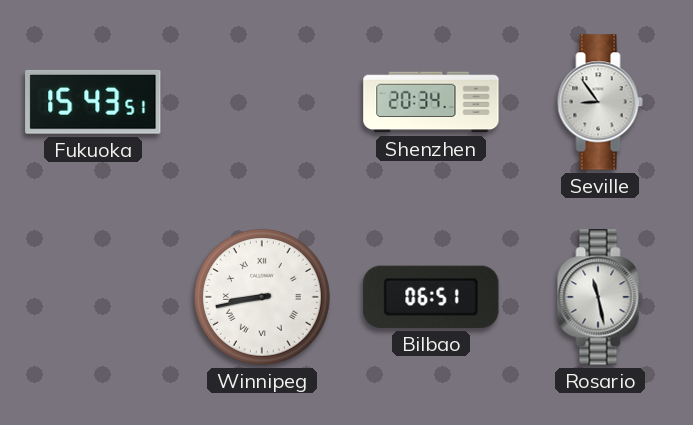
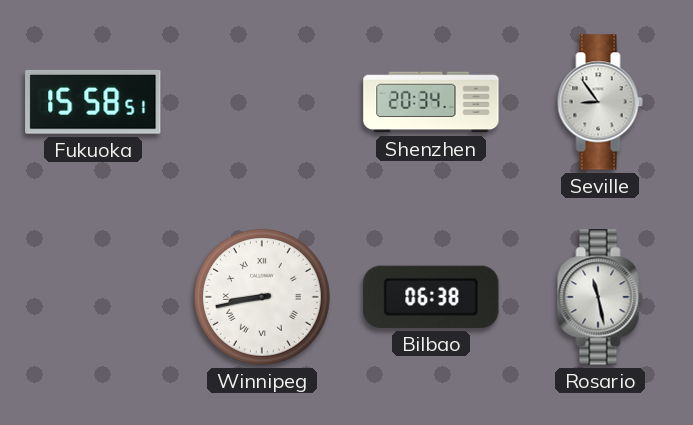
Fukuoka: 15:43 -> 15:58
Bilbao: 06:51 -> 06:38
